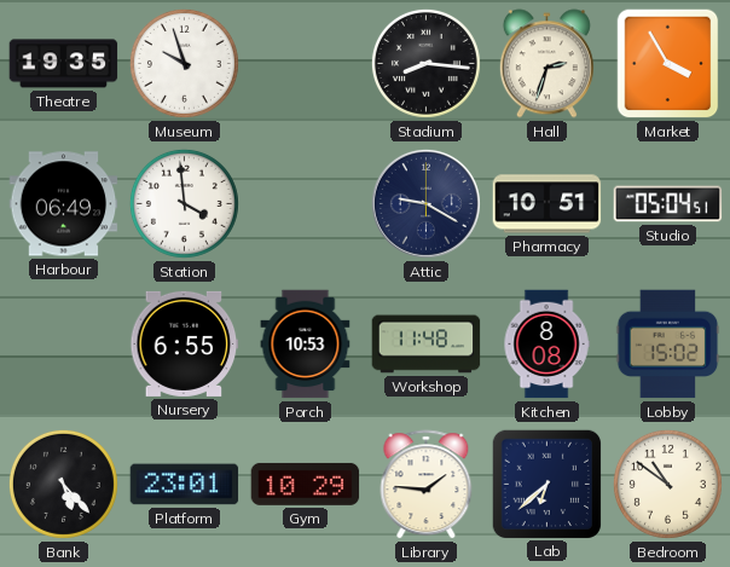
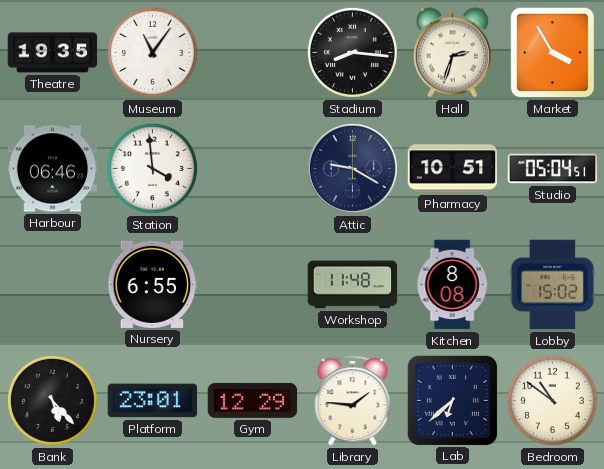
Museum: 9:57 -> 11:06
Harbour: 06:49 -> 06:46
Porch: 10:53 -> none
Gym: 10:29 -> 12:29
